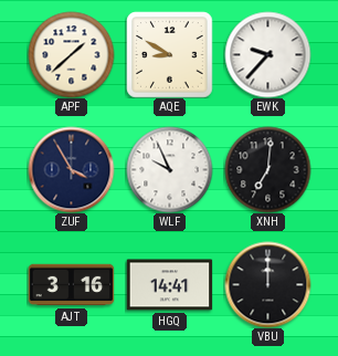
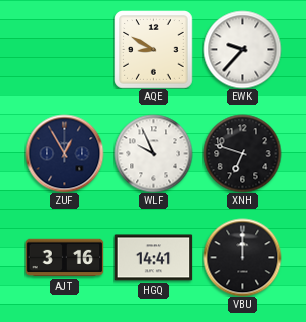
APF: 1:38 -> none
ZUF: 3:55 -> 12:55
XNH: 7:01 -> 6:48
